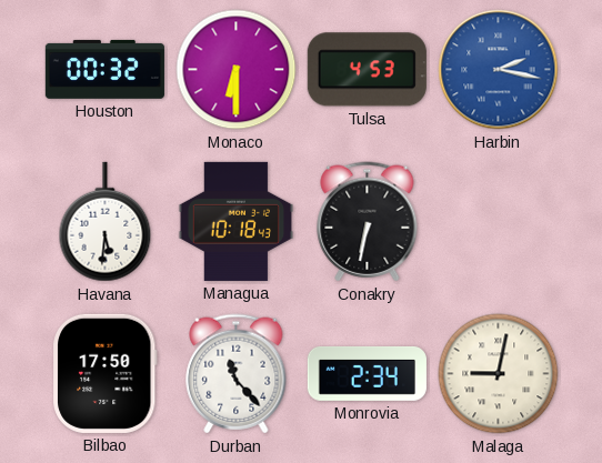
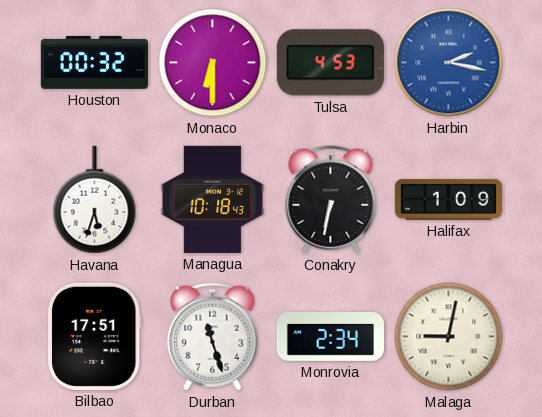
Havana: 5:31 -> 5:33
Halifax: none -> 1:09
Bilbao: 17:50 -> 17:51
Durban: 11:23 -> 11:27
